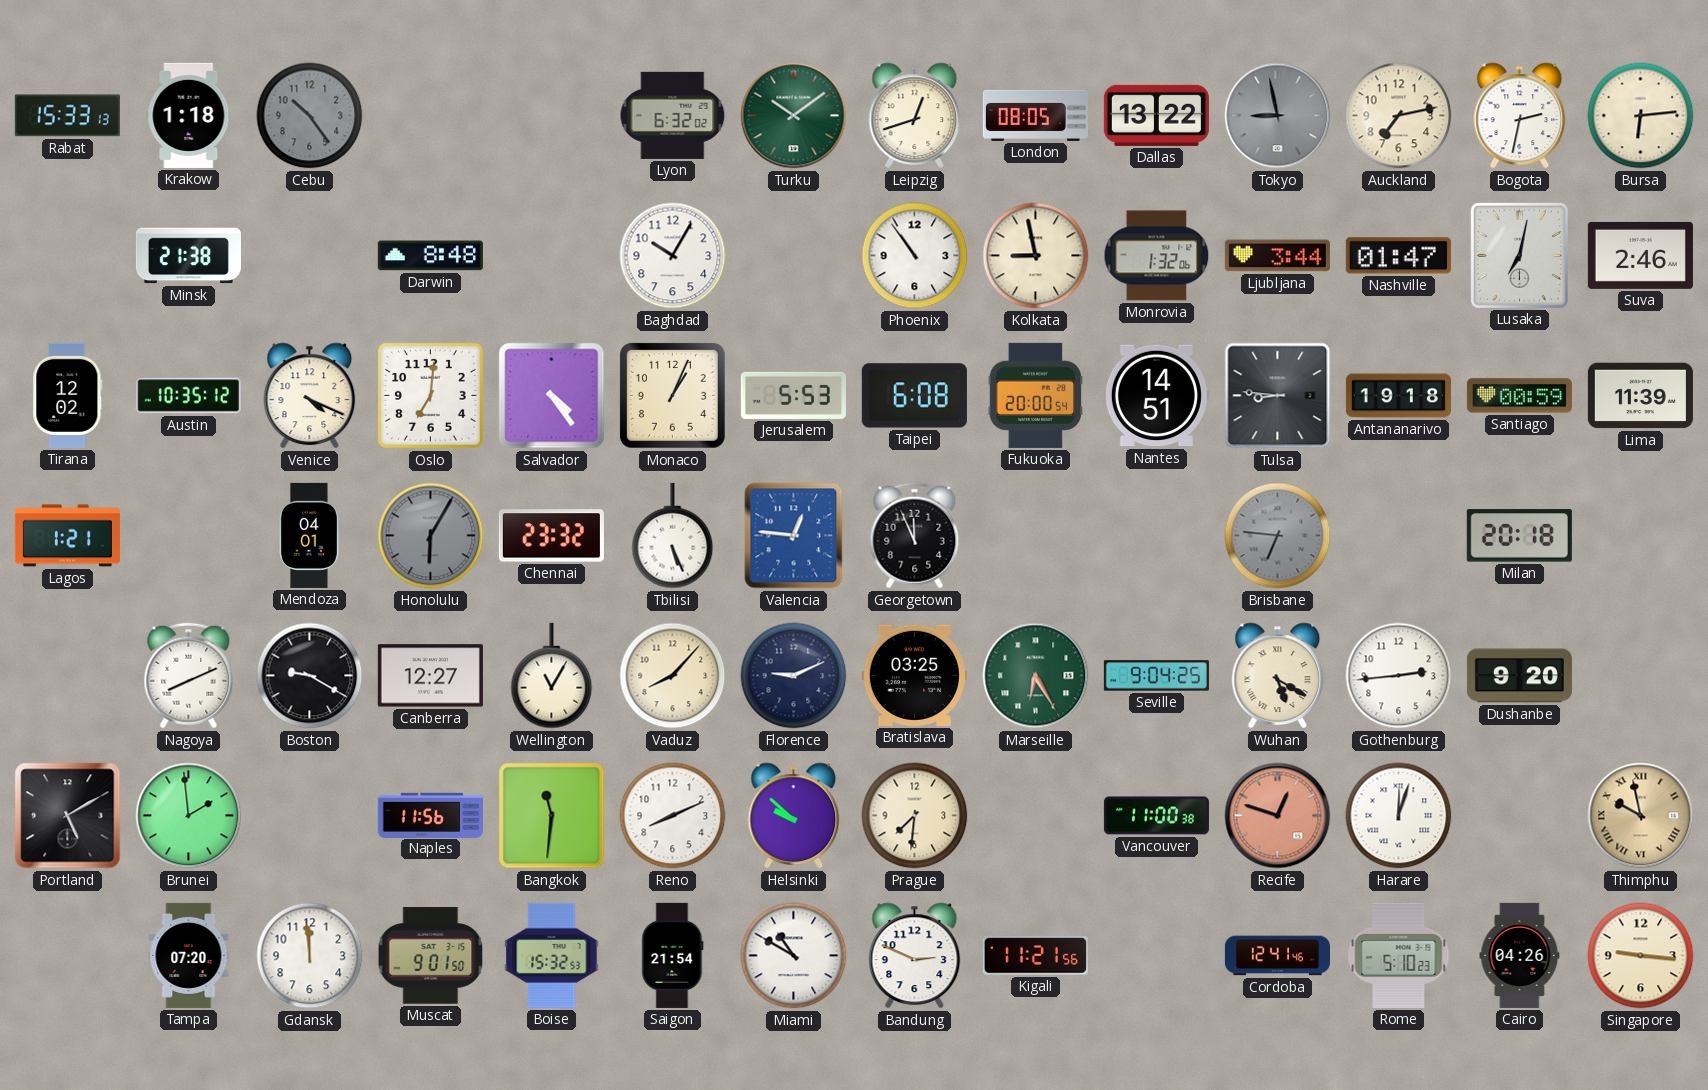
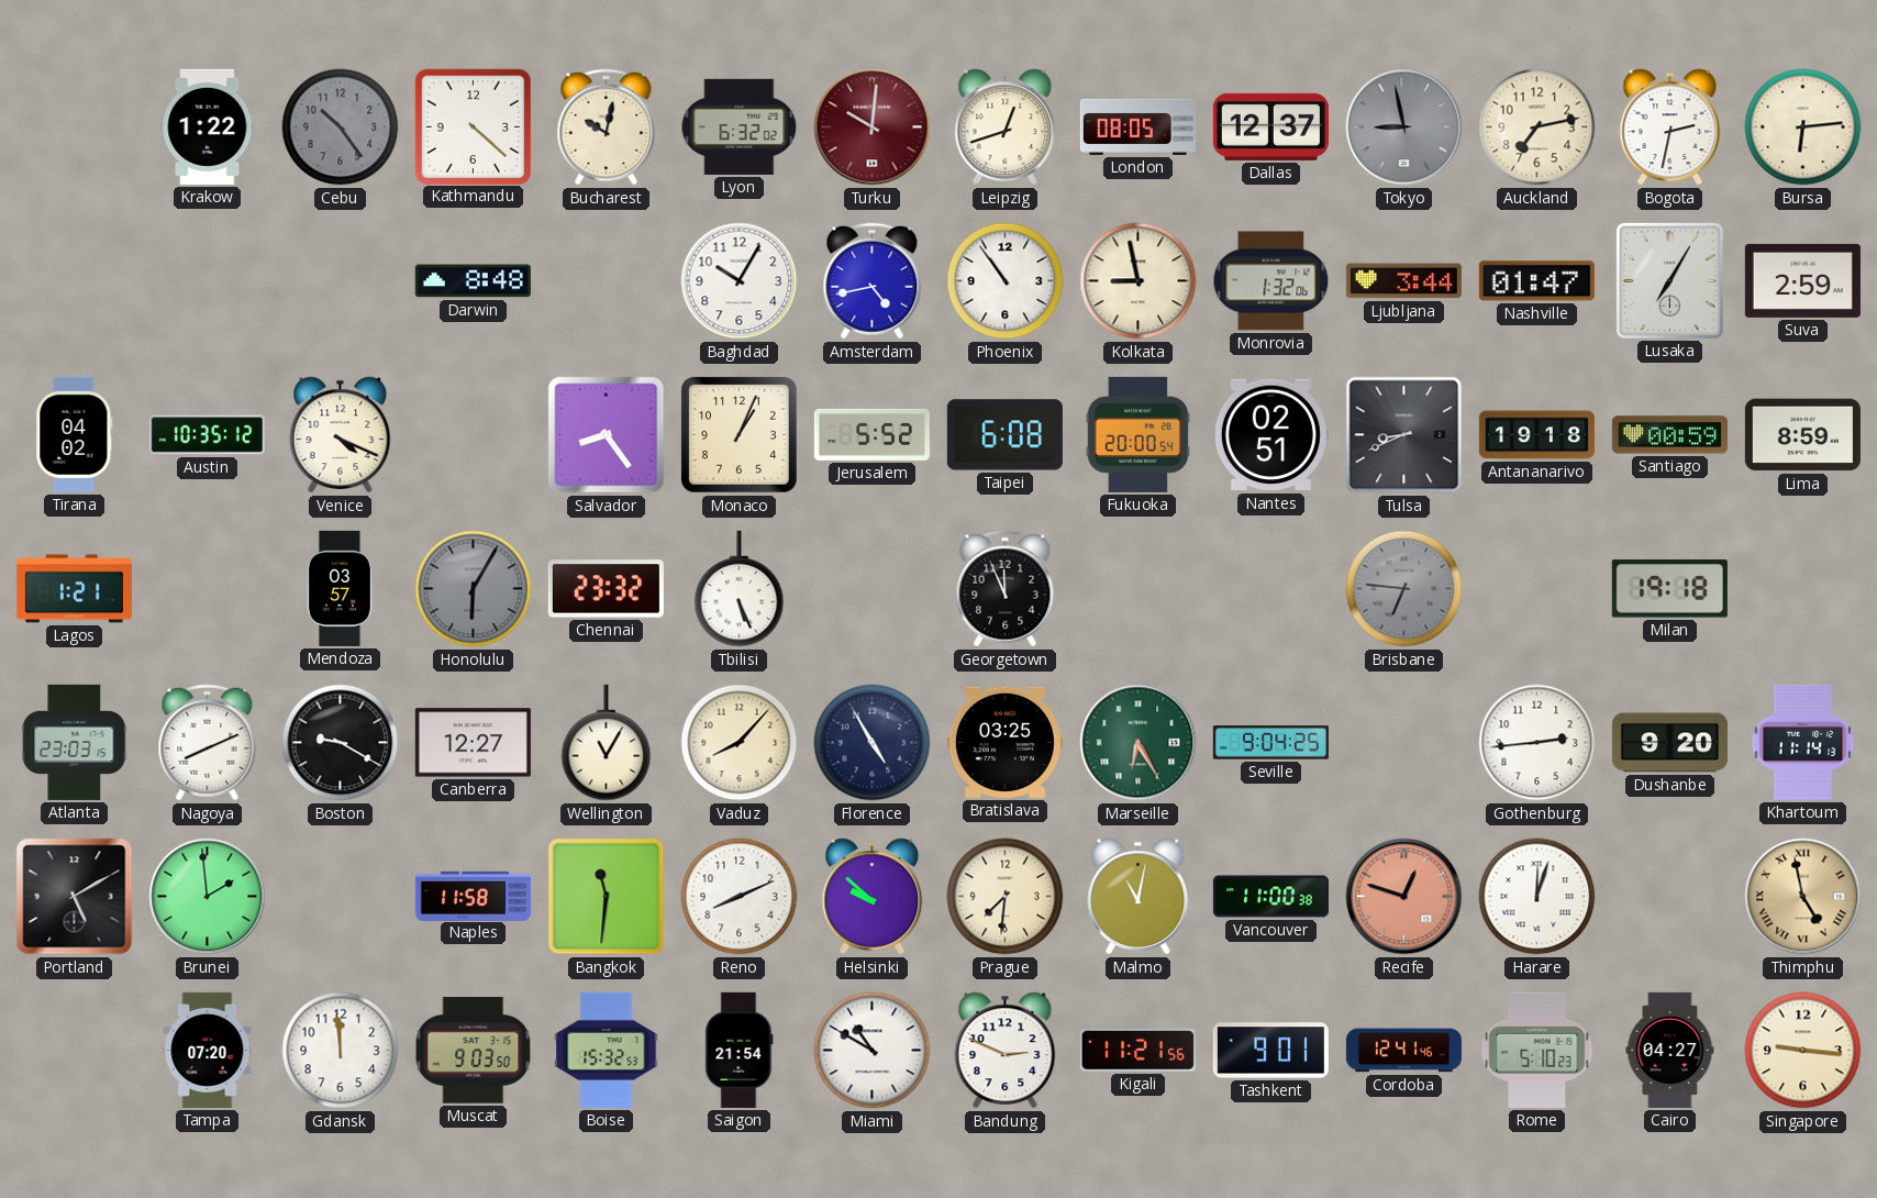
Rabat: 15:33 -> none
Krakow: 1:18 -> 1:22
Kathmandu: none -> 4:22
Bucharest: none -> 10:02
Turku: 10:09 -> 10:01
Turku dial: green -> burgundy
Dallas: 13:22 -> 12:37
Minsk: 21:38 -> none
Amsterdam: none -> 4:43
Lusaka: 7:02 -> 7:05
Suva: 2:46 -> 2:59
Tirana: 12:02 -> 04:02
Oslo: 7:01 -> none
Salvador: 4:24 -> 8:24
Jerusalem: 5:53 -> 5:52
Nantes: 14:51 -> 02:51
Tulsa: 8:46 -> 8:41
Lima: 11:39 -> 8:59
Mendoza: 04:01 -> 03:57
Valencia: 12:46 -> none
Milan: 20:18 -> 19:18
Atlanta: none -> 23:03
Florence: 9:11 -> 4:55
Wuhan: 5:20 -> none
Khartoum: none -> 11:14
Naples: 11:56 -> 11:58
Malmo: none -> 11:02
Thimphu: 9:58 -> 4:58
Muscat: 9:01 -> 9:03
Tashkent: none -> 9:01
Cairo: 04:26 -> 04:27
